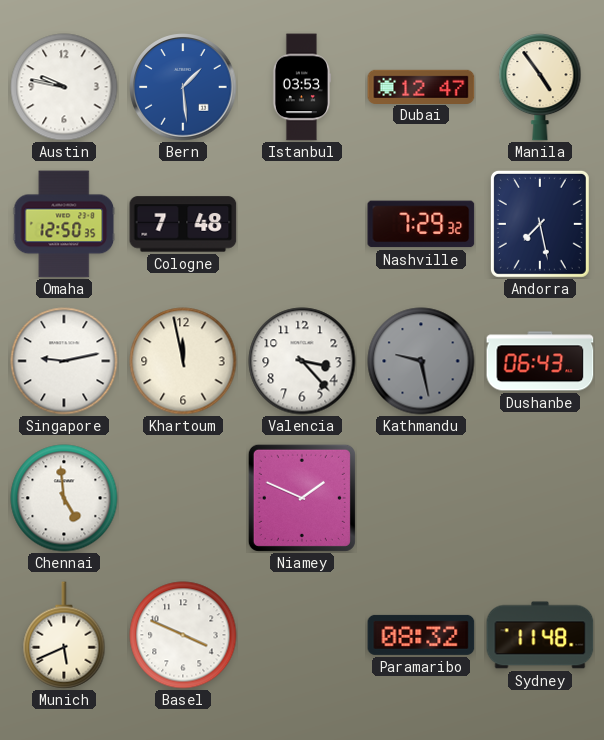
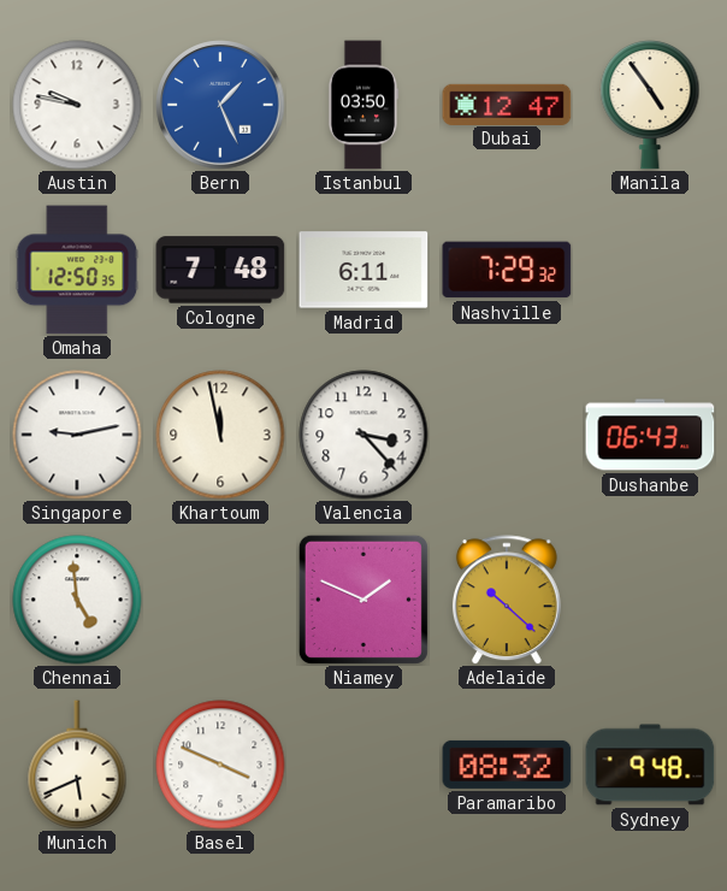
Bern: 1:29 -> 1:26
Istanbul: 03:53 -> 03:50
Madrid: none -> 6:11
Andorra: 7:28 -> none
Kathmandu: 9:28 -> none
Adelaide: none -> 10:22
Sydney: 11:48 -> 9:48
